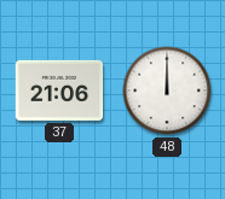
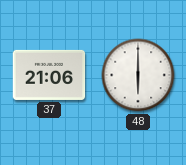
48: 12:00 -> 6:00
